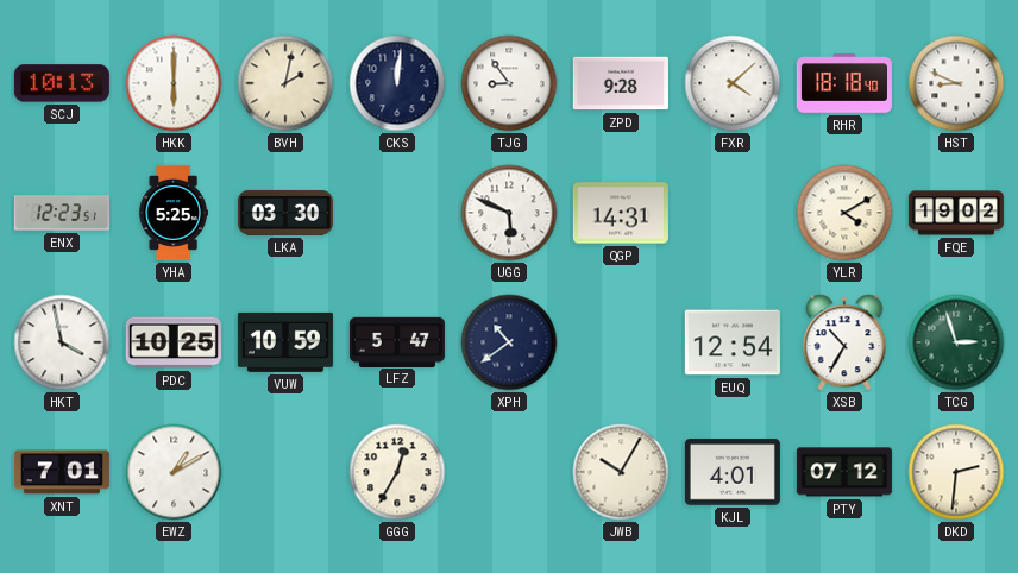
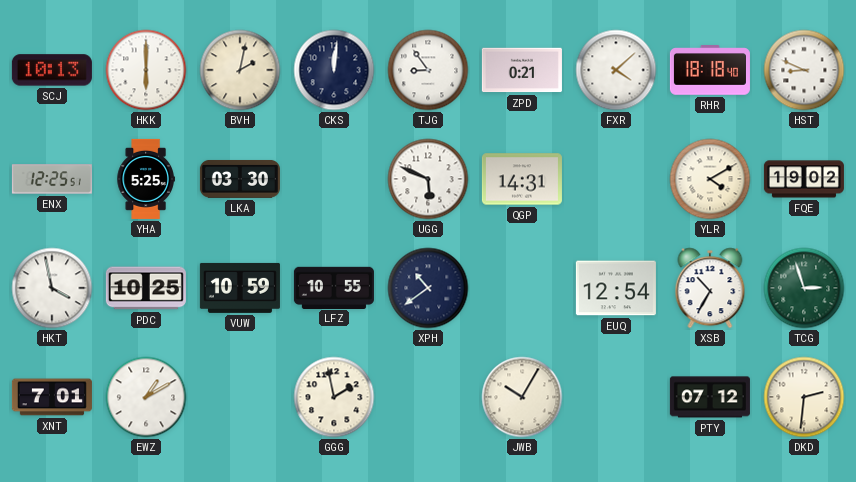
ZPD: 9:28 -> 0:21
ENX: 12:23 -> 12:25
LFZ: 5:47 -> 10:55
GGG: 12:35 -> 1:58
KJL: 4:01 -> none
